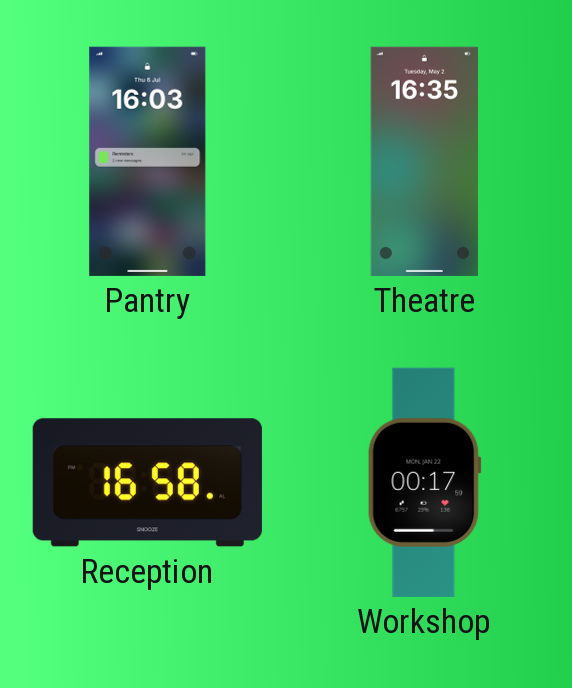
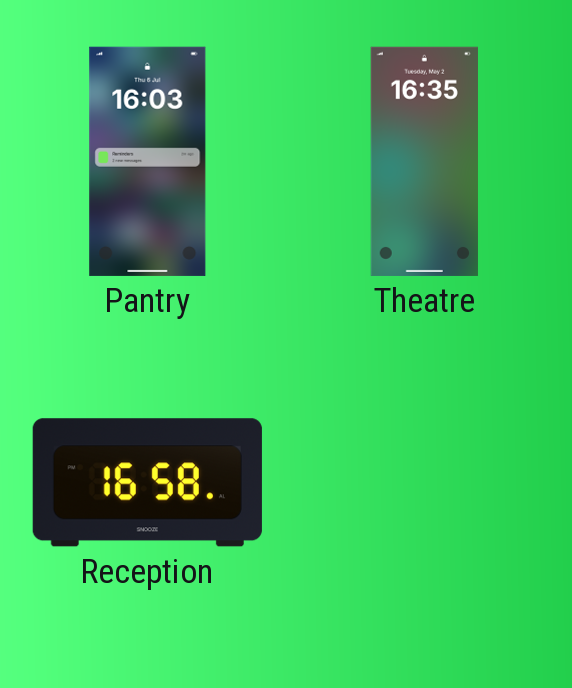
Workshop: 00:17 -> none
